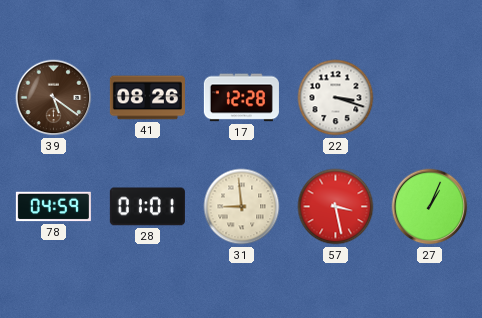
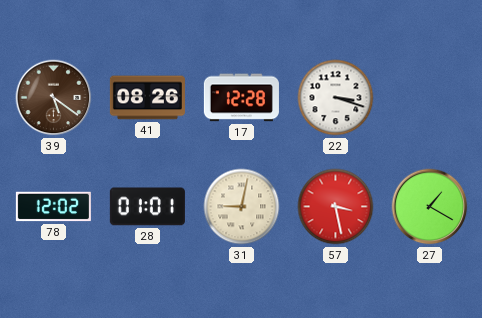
78: 04:59 -> 12:02
31: 8:59 -> 9:02
27: 1:04 -> 1:20
